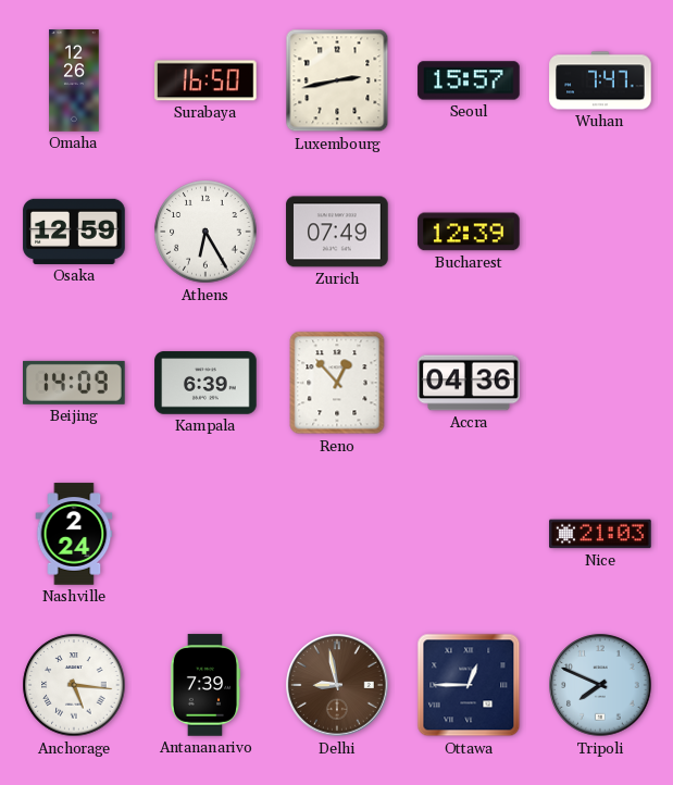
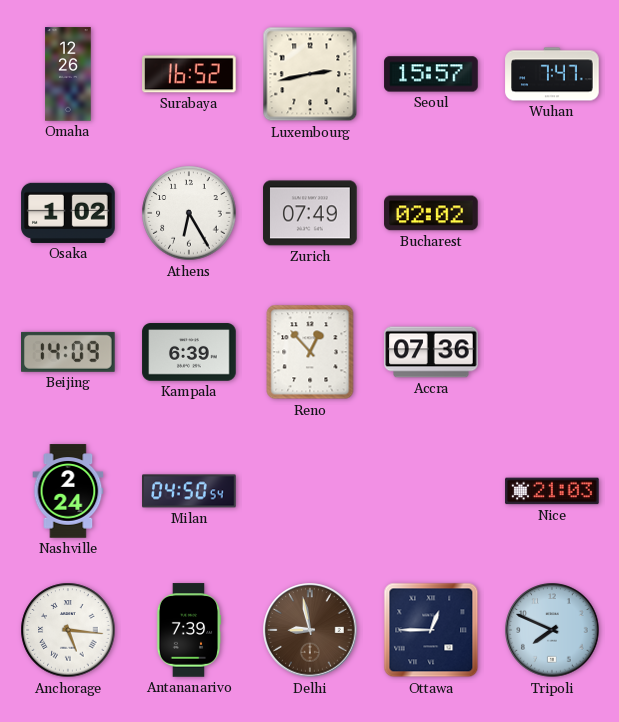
Surabaya: 16:50 -> 16:52
Osaka: 12:59 -> 1:02
Bucharest: 12:39 -> 02:02
Accra: 04:36 -> 07:36
Milan: none -> 04:50
